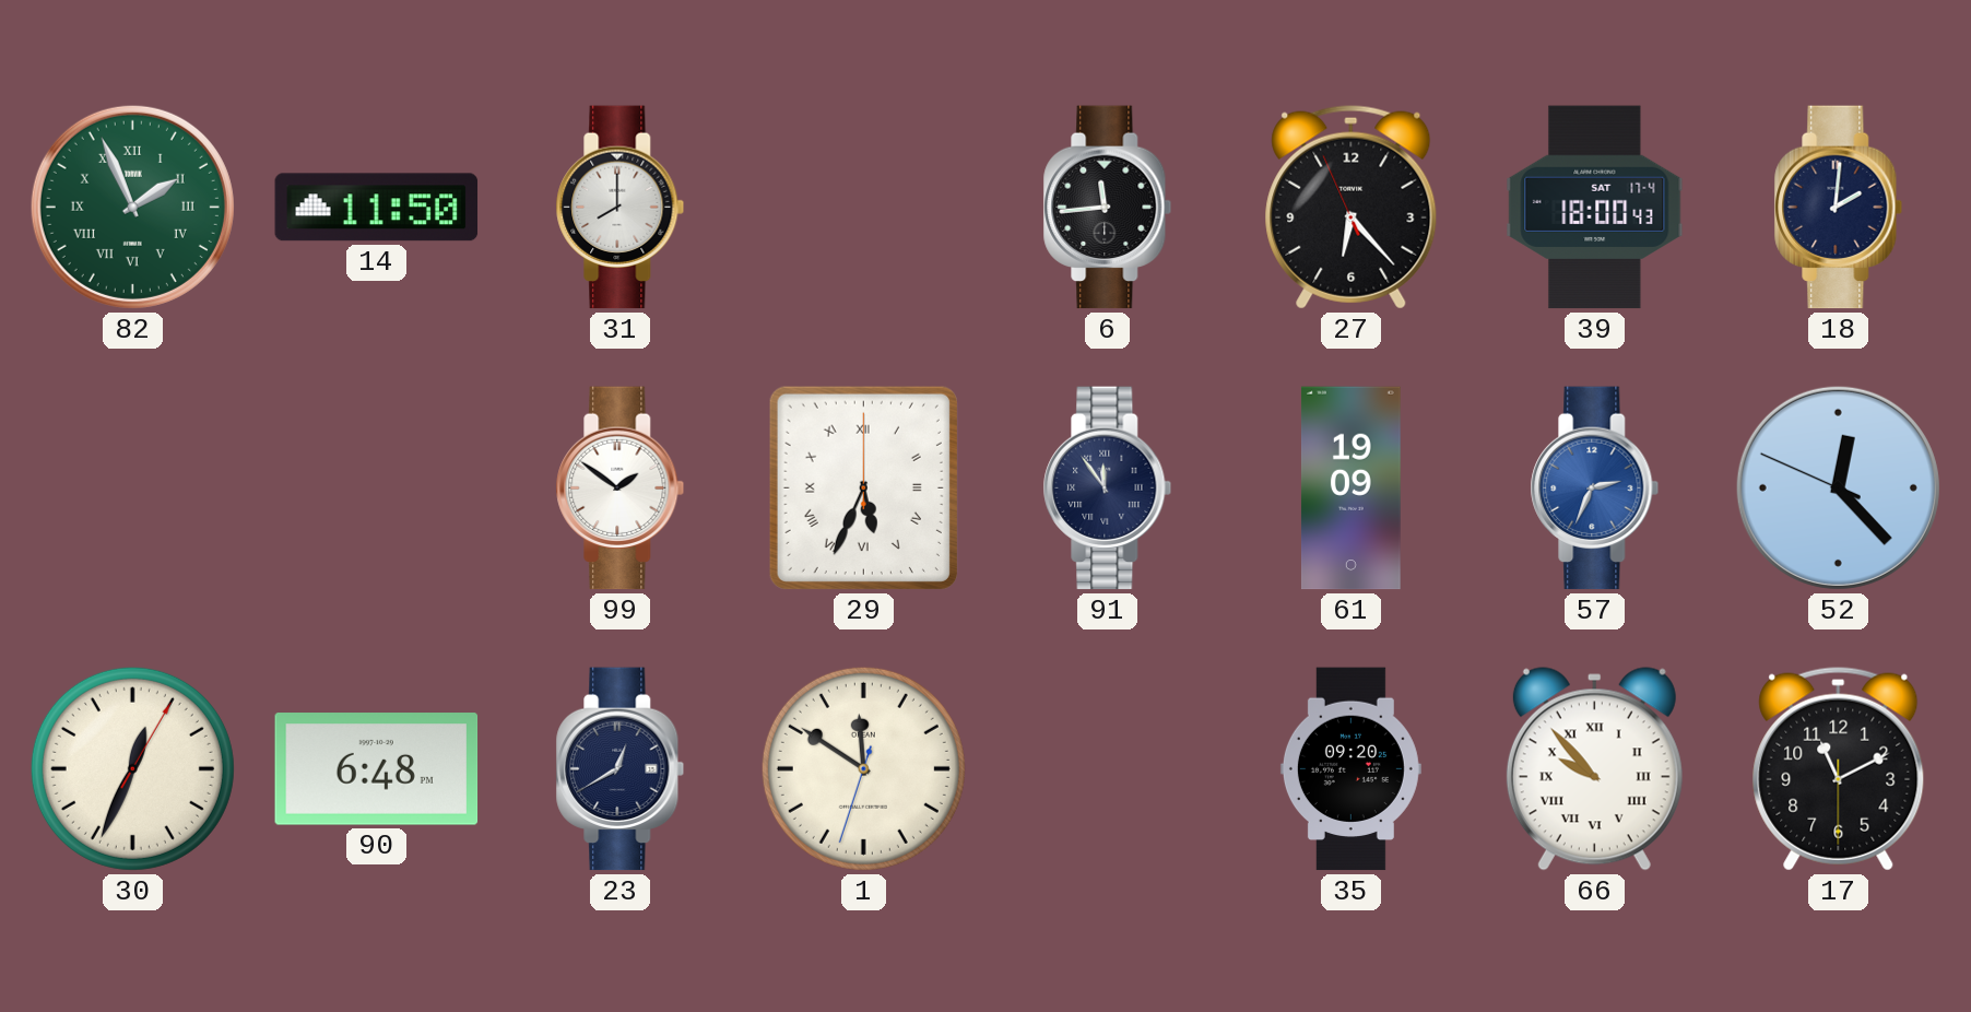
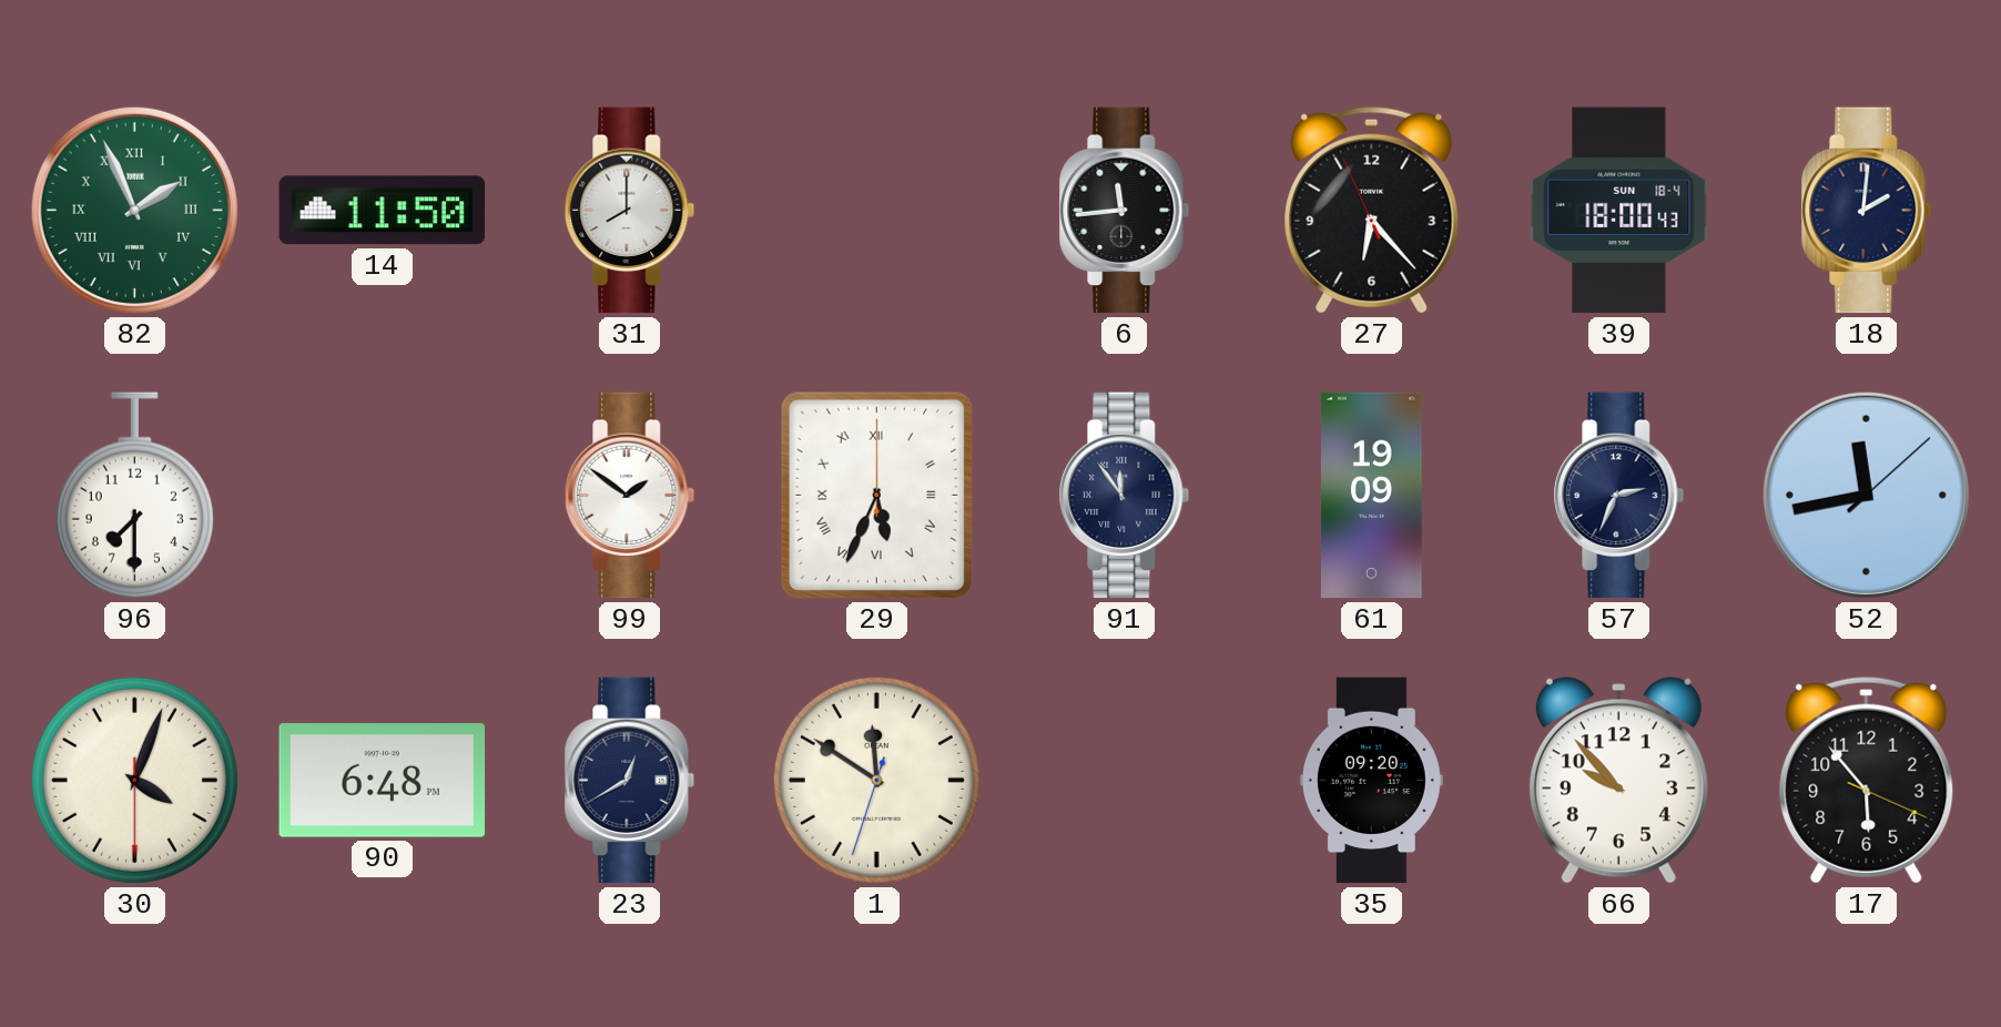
39 date: SAT 17-4 -> SUN 18-4
96: none -> 7:30
57 dial: blue -> navy
52: 12:22 -> 11:43
30: 12:34 -> 4:03
66 numerals: Roman -> Arabic
17: 11:10 -> 5:53
